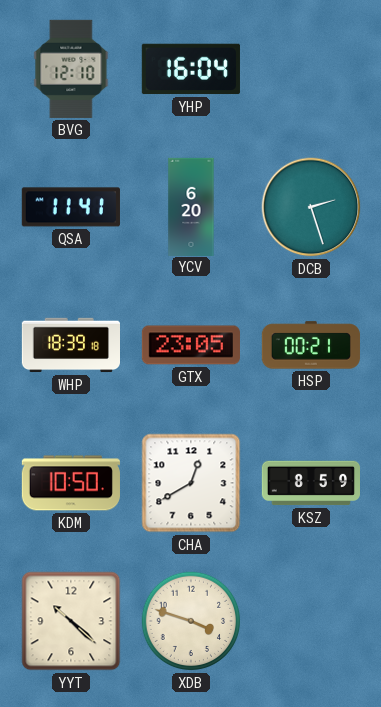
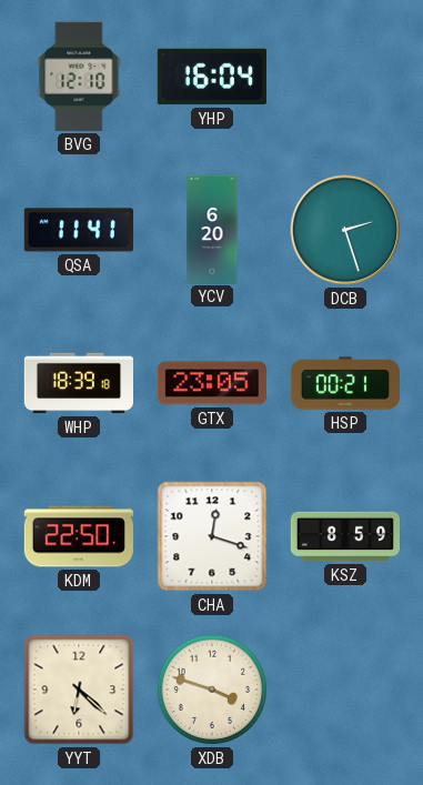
KDM: 10:50 -> 22:50
CHA: 12:40 -> 12:18
YYT: 10:22 -> 6:22
